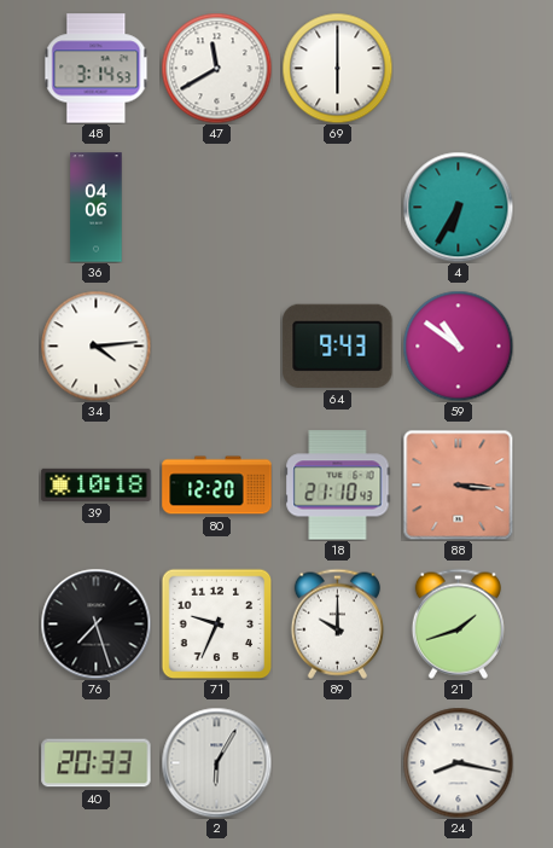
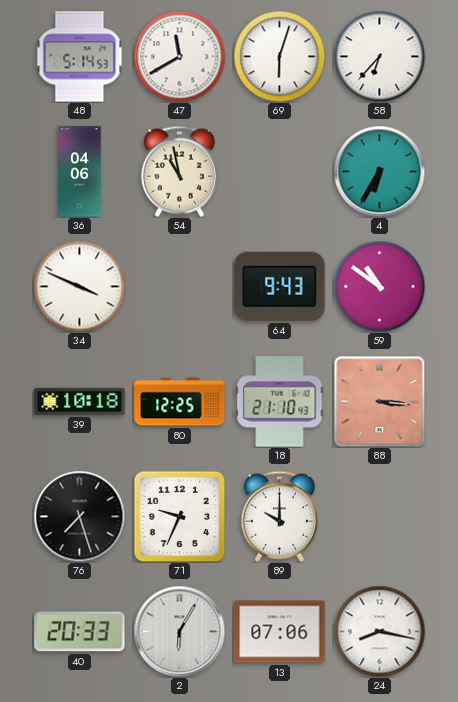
48: 3:14 -> 5:14
69: 6:00 -> 6:03
58: none -> 6:37
54: none -> 10:58
34: 4:14 -> 3:49
80: 12:20 -> 12:25
21: 1:42 -> none
13: none -> 07:06
